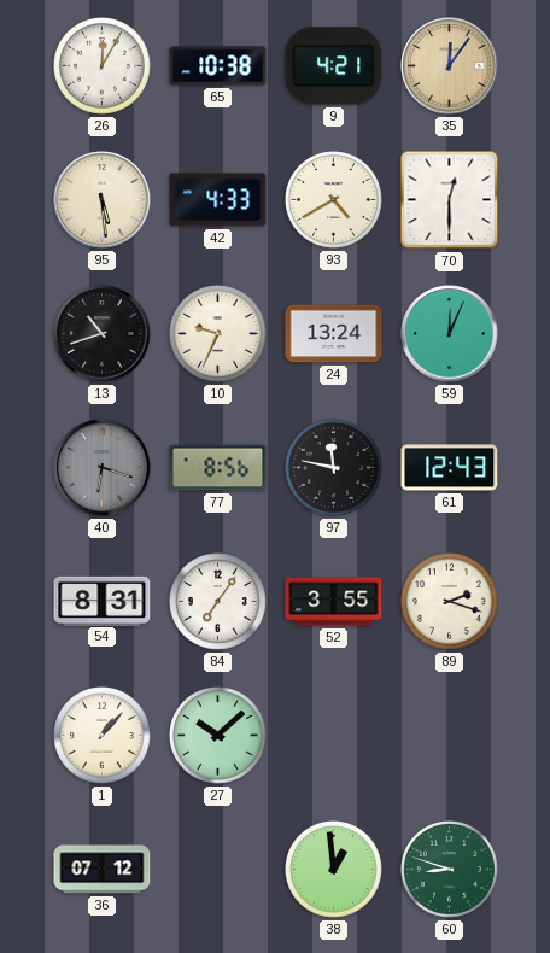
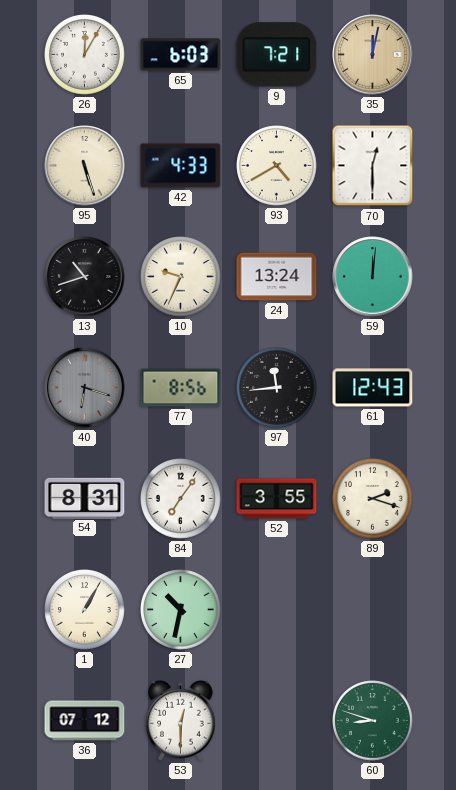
65: 10:38 -> 6:03
9: 4:21 -> 7:21
35: 12:06 -> 12:02
95: 5:29 -> 5:27
59: 12:04 -> 12:01
97: 11:47 -> 11:44
1: 1:07 -> 1:05
27: 10:08 -> 10:32
53: none -> 12:30
38: 12:59 -> none
